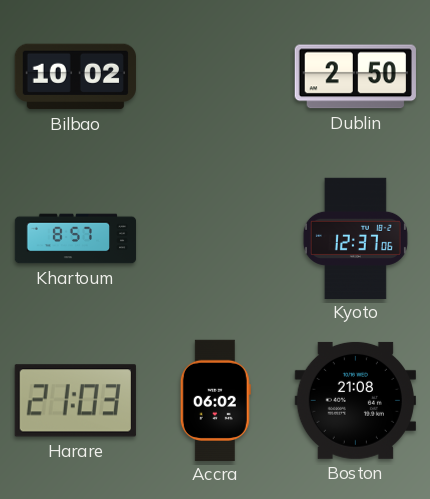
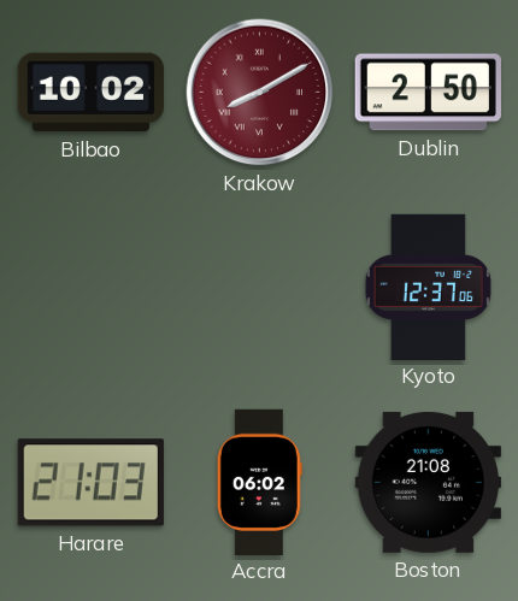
Krakow: none -> 8:10
Khartoum: 8:57 -> none
